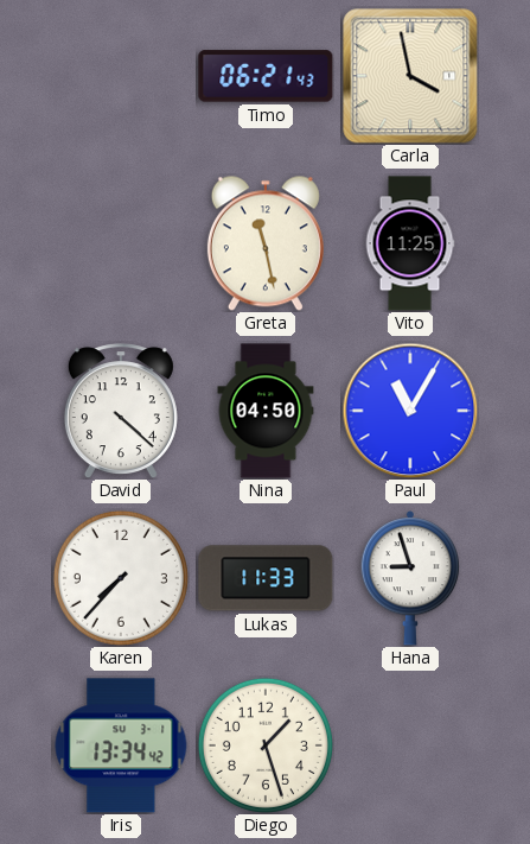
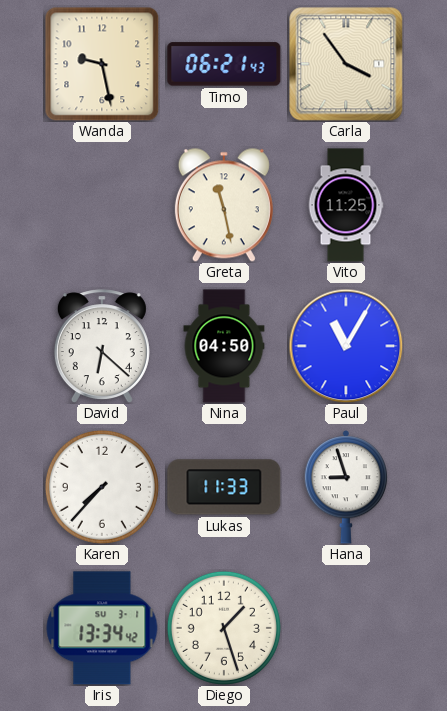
Wanda: none -> 9:28
Carla: 3:58 -> 3:54
David: 4:22 -> 6:22
